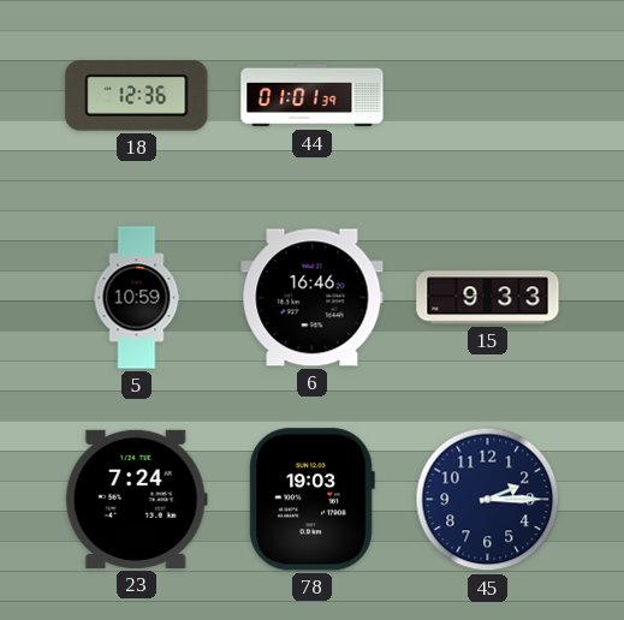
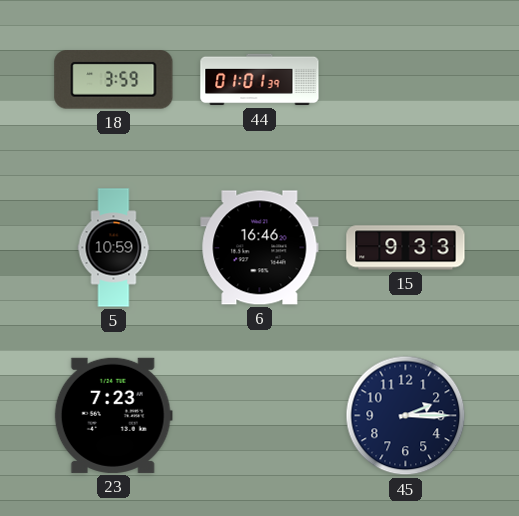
18: 12:36 -> 3:59
23: 7:24 -> 7:23
78: 19:03 -> none
